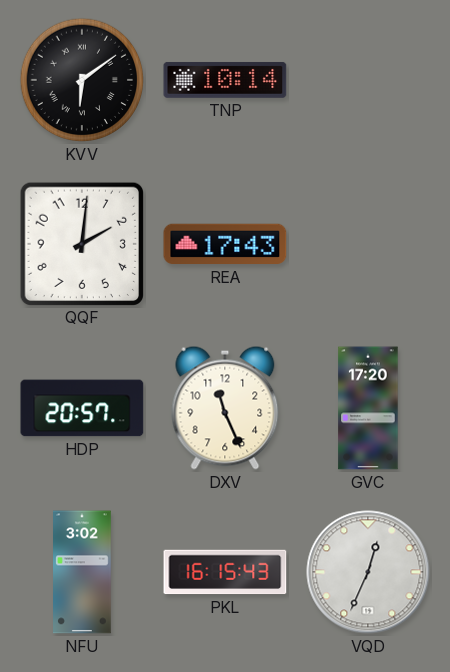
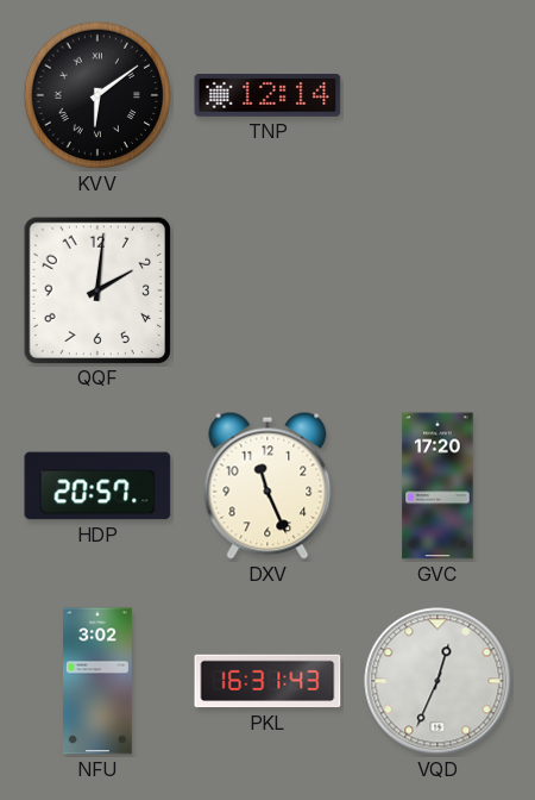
TNP: 10:14 -> 12:14
REA: 17:43 -> none
PKL: 16:15 -> 16:31
